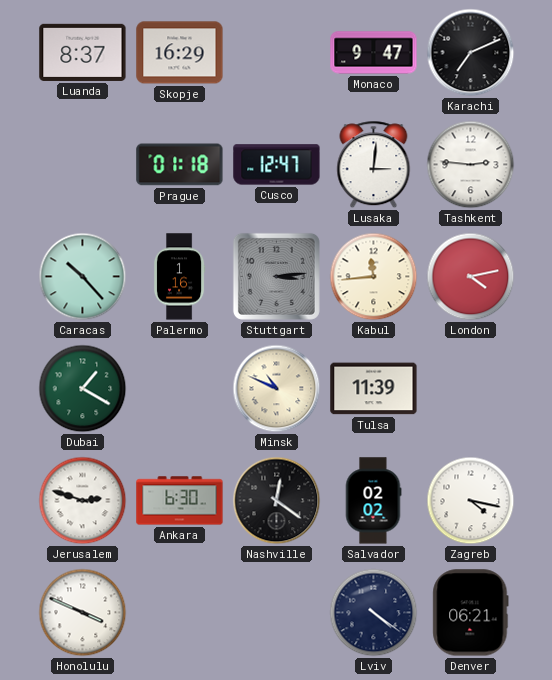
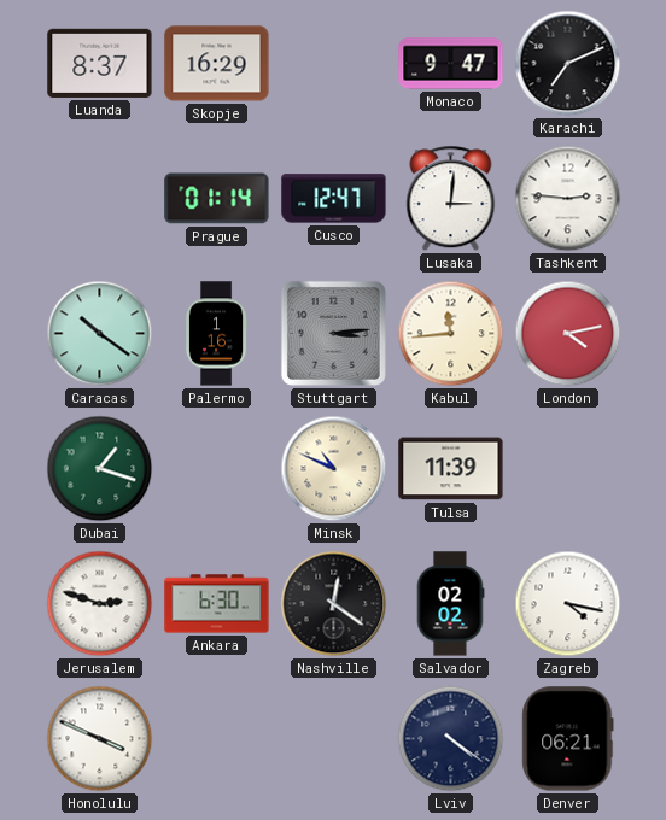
Prague: 01:18 -> 01:14
Caracas: 10:23 -> 10:21
Dubai: 1:20 -> 1:18
